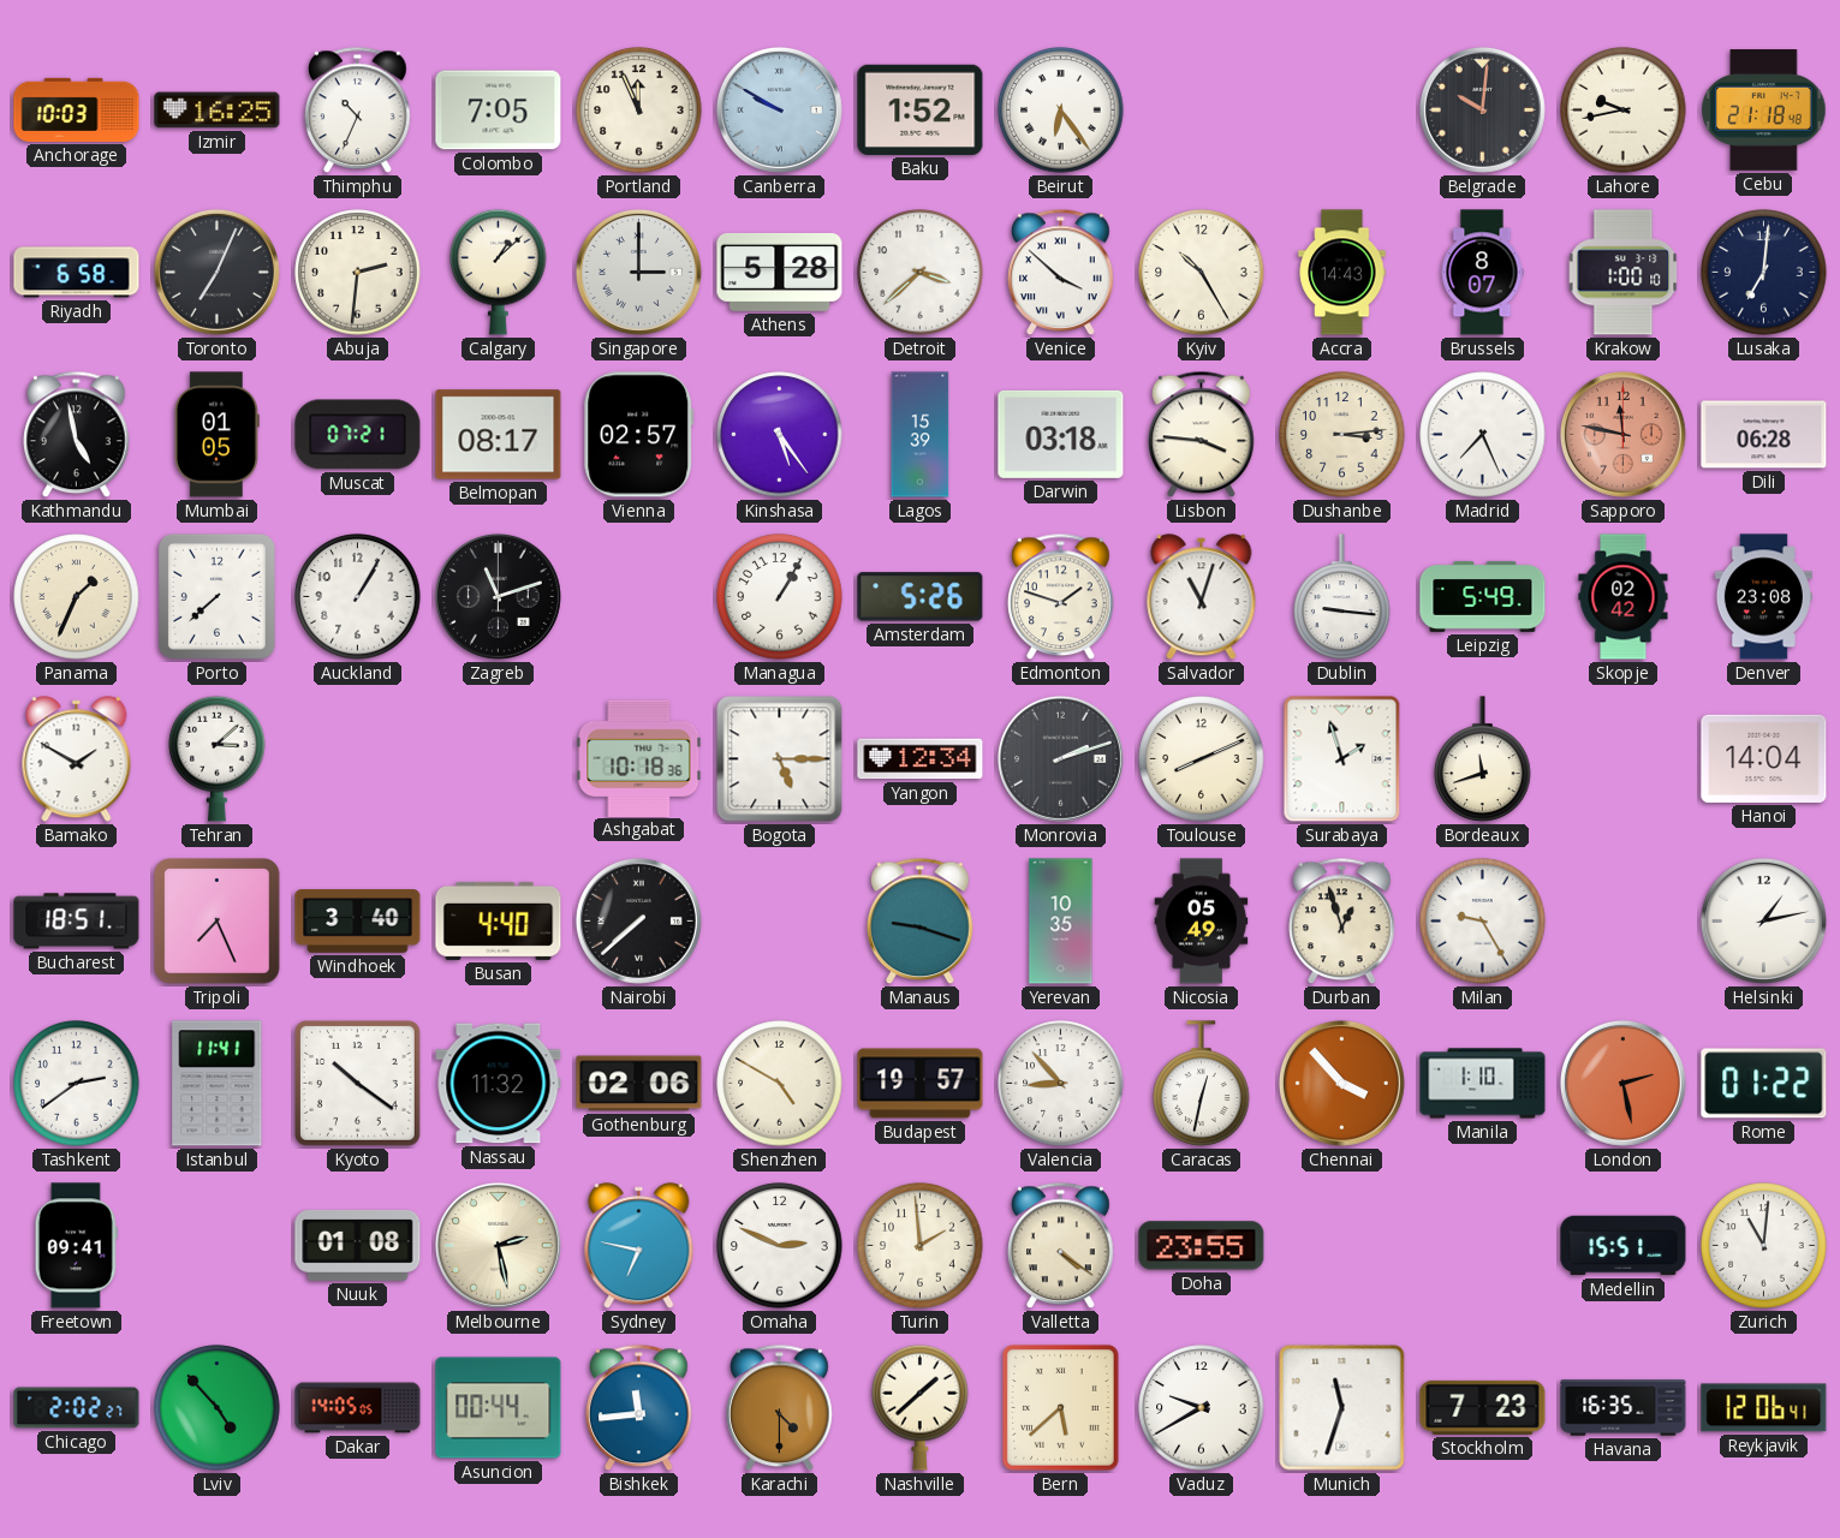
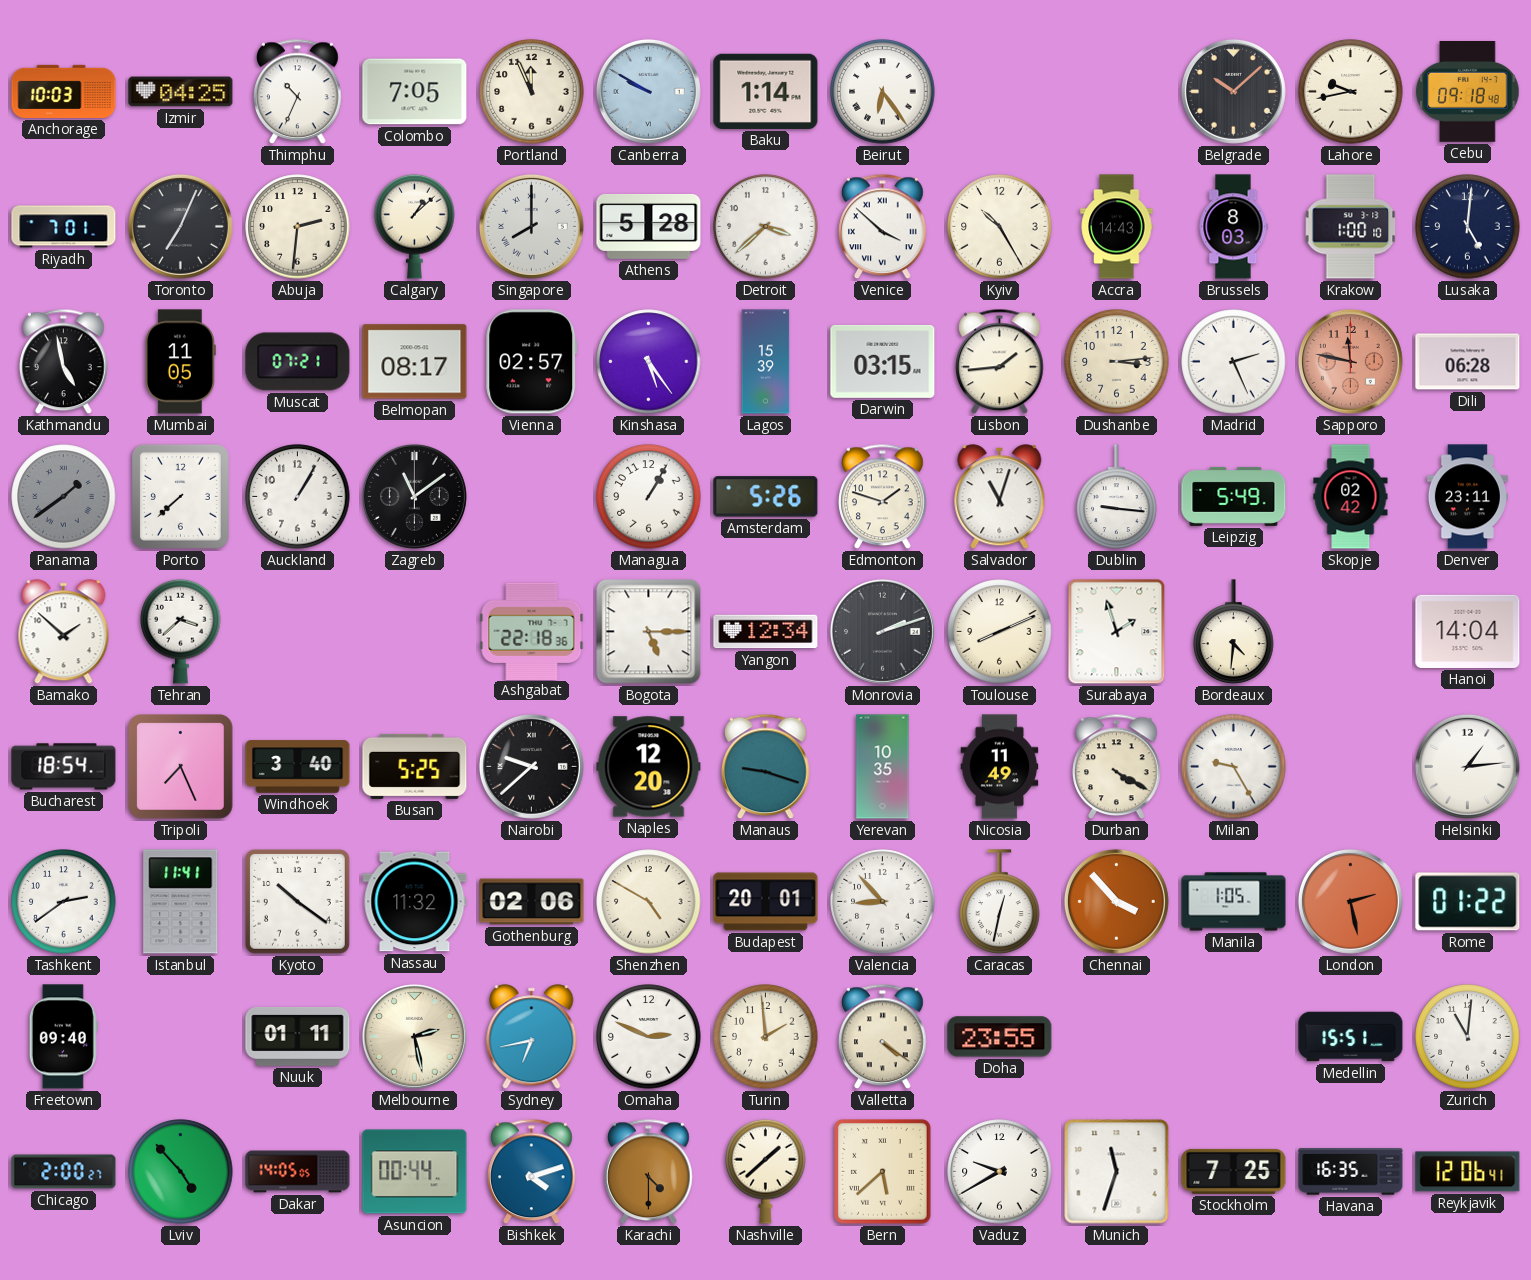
Izmir: 16:25 -> 04:25
Baku: 1:52 -> 1:14
Belgrade: 10:01 -> 10:08
Cebu: 21:18 -> 09:18
Riyadh: 6:58 -> 7:01
Singapore: 3:00 -> 8:00
Brussels: 8:07 -> 8:03
Lusaka: 7:01 -> 5:01
Mumbai: 01:05 -> 11:05
Darwin: 03:18 -> 03:15
Lisbon: 3:46 -> 1:44
Madrid: 7:26 -> 2:26
Panama: 1:34 -> 1:39
Panama dial: cream -> grey
Zagreb: 11:12 -> 11:09
Denver: 23:08 -> 23:11
Bamako: 1:50 -> 1:52
Tehran: 3:08 -> 3:38
Ashgabat: 10:18 -> 22:18
Bordeaux: 11:42 -> 4:31
Bucharest: 18:51 -> 18:54
Busan: 4:40 -> 5:25
Nairobi: 7:38 -> 9:38
Naples: none -> 12:20
Nicosia: 05:49 -> 11:49
Durban: 12:57 -> 4:20
Helsinki: 1:13 -> 1:14
Budapest: 19:57 -> 20:01
Manila: 1:10 -> 1:05
Freetown: 09:41 -> 09:40
Nuuk: 01:08 -> 01:11
Sydney: 6:47 -> 6:43
Chicago: 2:02 -> 2:00
Bishkek: 11:44 -> 4:12
Stockholm: 7:23 -> 7:25
